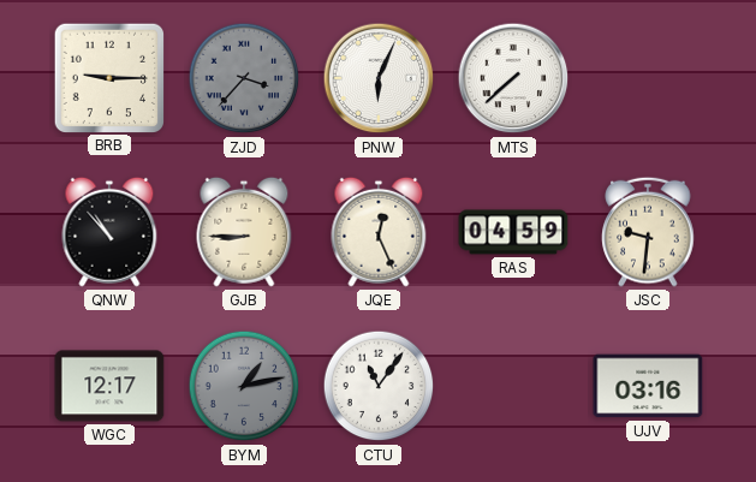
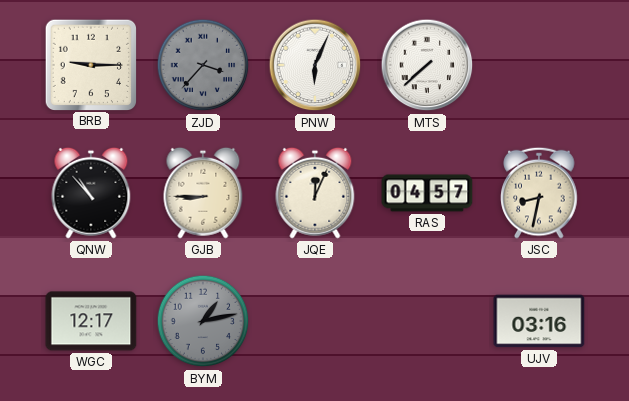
JQE: 12:26 -> 12:04
RAS: 04:59 -> 04:57
JSC: 9:31 -> 8:32
CTU: 11:06 -> none
